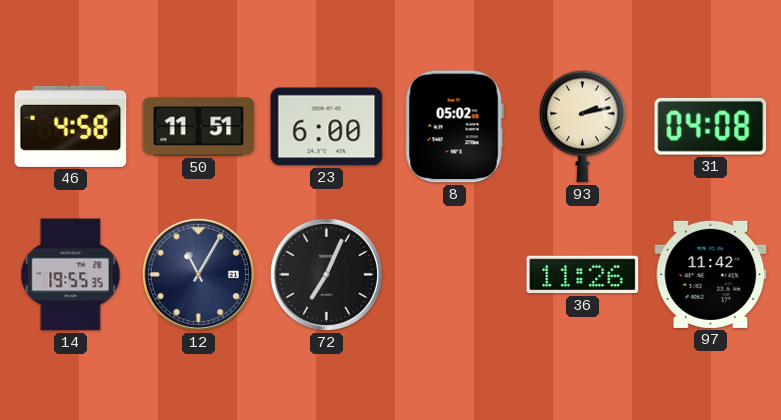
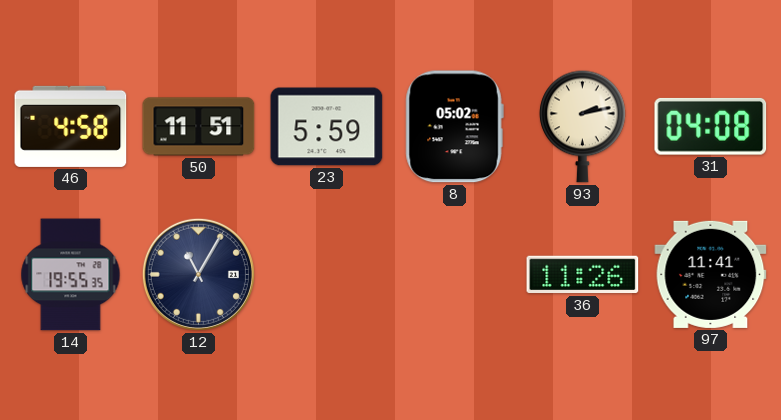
23: 6:00 -> 5:59
72: 7:04 -> none
97: 11:42 -> 11:41
